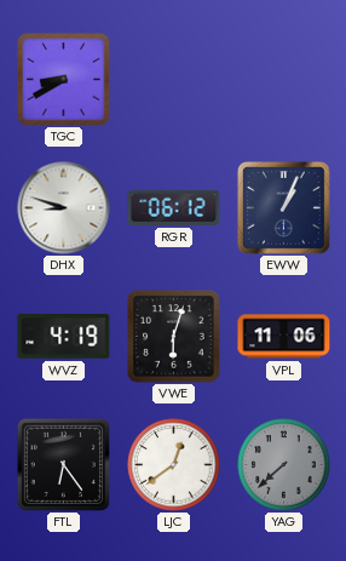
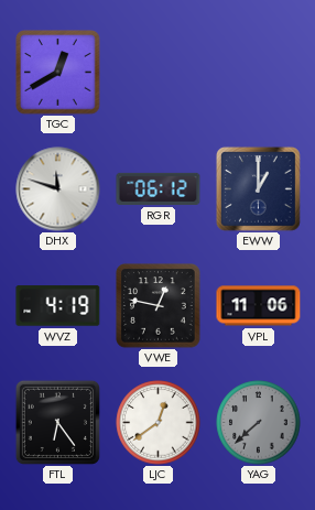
TGC: 8:40 -> 12:40
DHX: 8:48 -> 11:48
EWW: 1:04 -> 1:00
VWE: 6:03 -> 12:47
